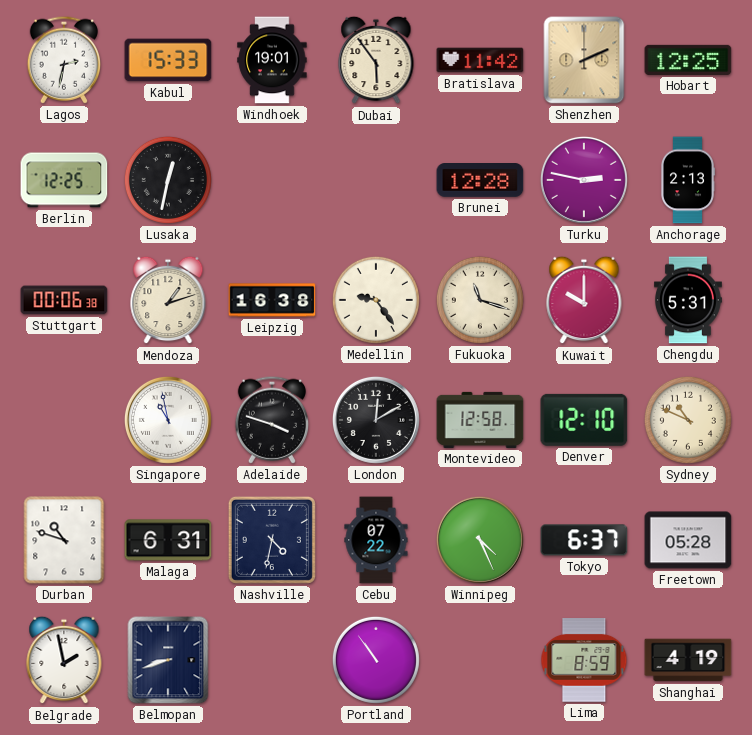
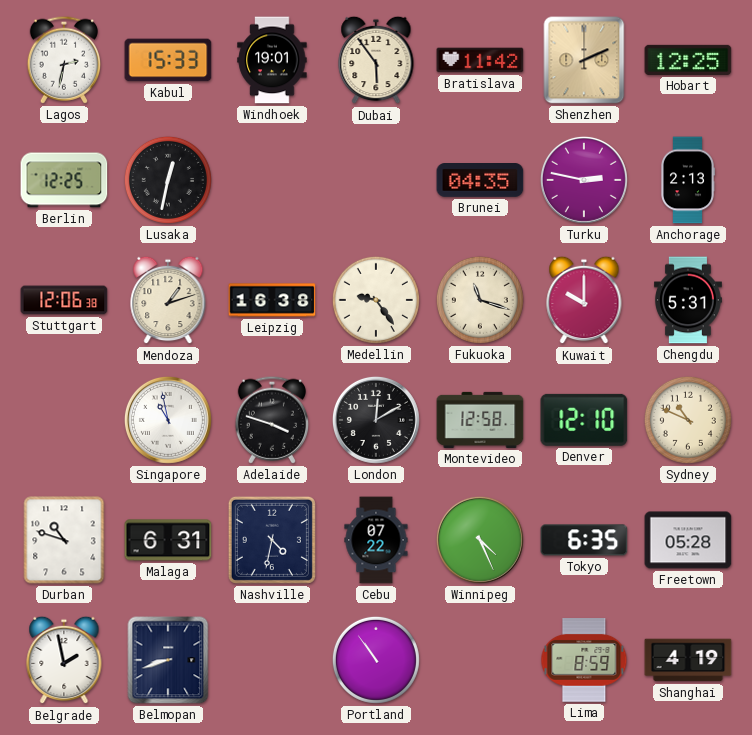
Brunei: 12:28 -> 04:35
Stuttgart: 00:06 -> 12:06
Tokyo: 6:37 -> 6:35
